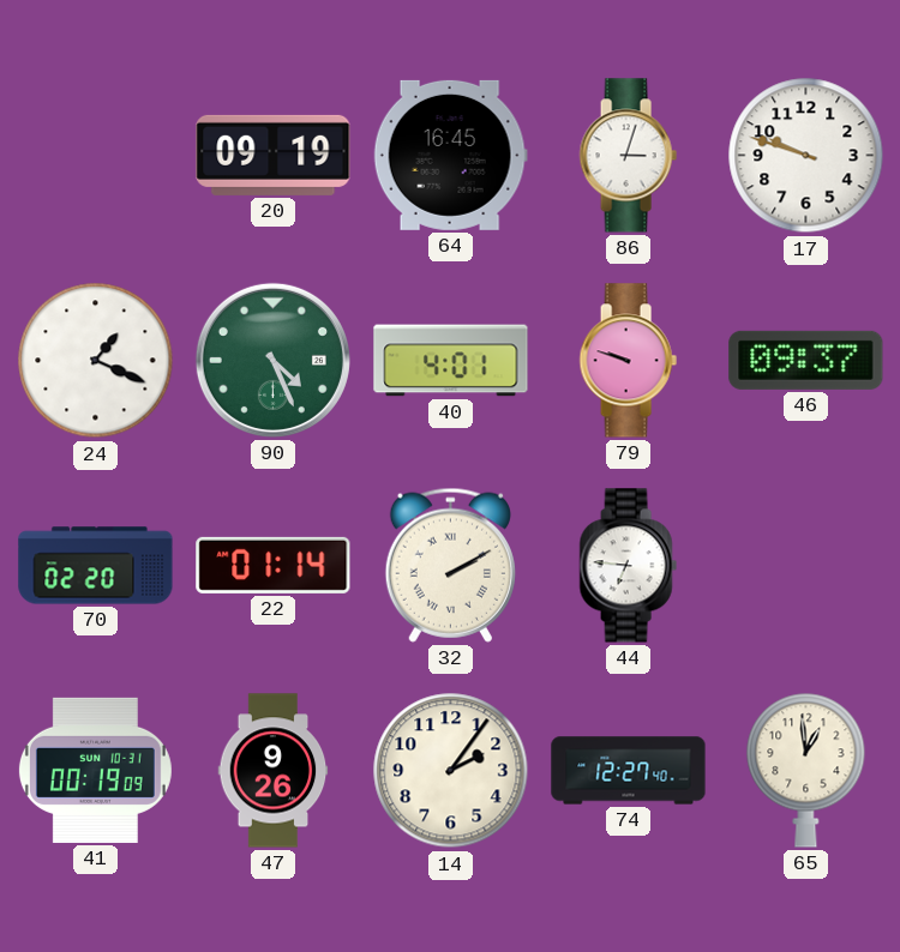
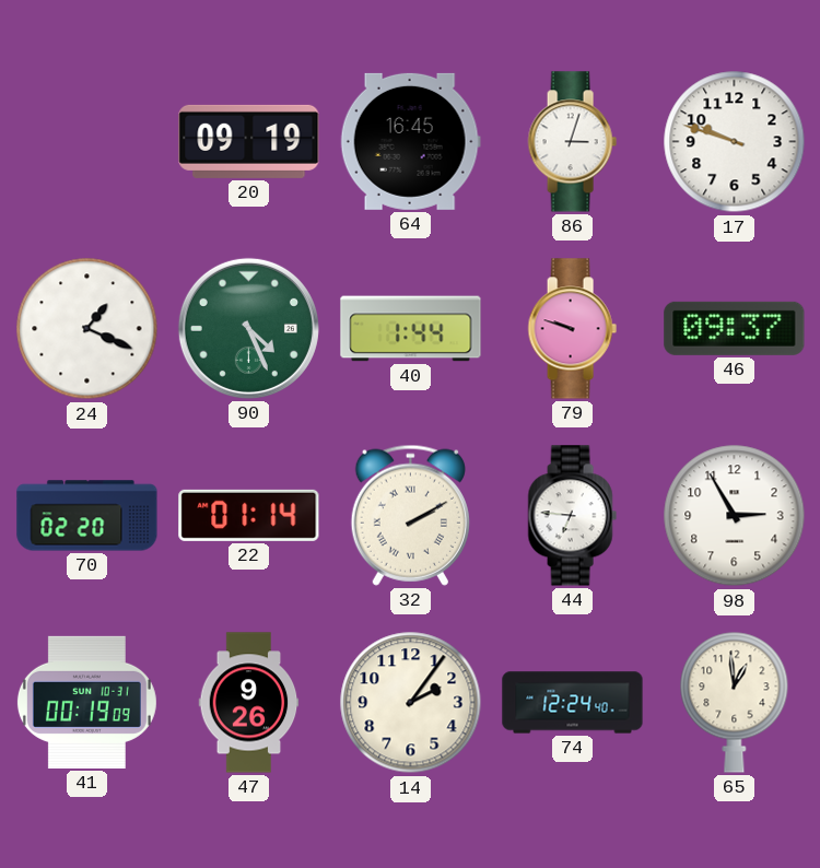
40: 4:01 -> 1:44
98: none -> 2:55
74: 12:27 -> 12:24
